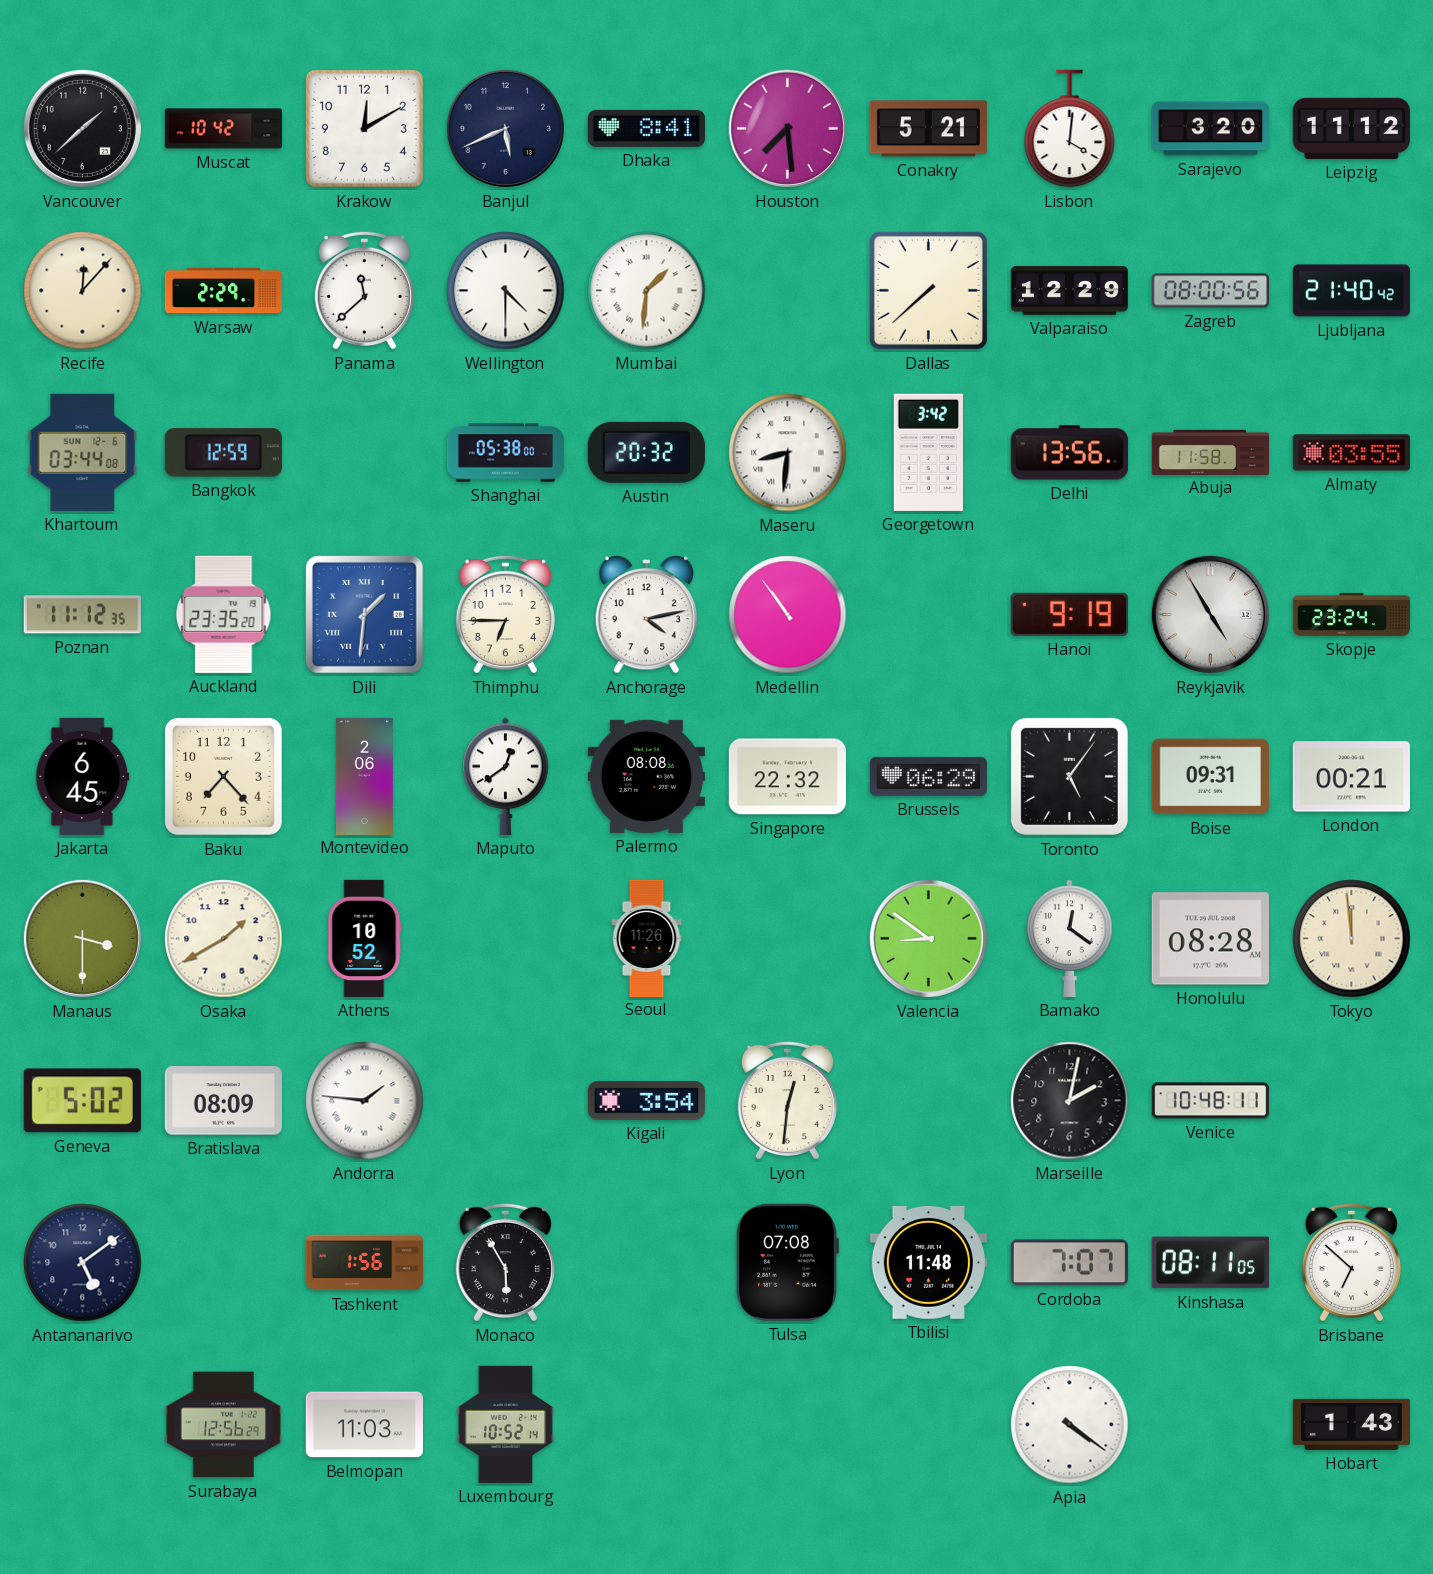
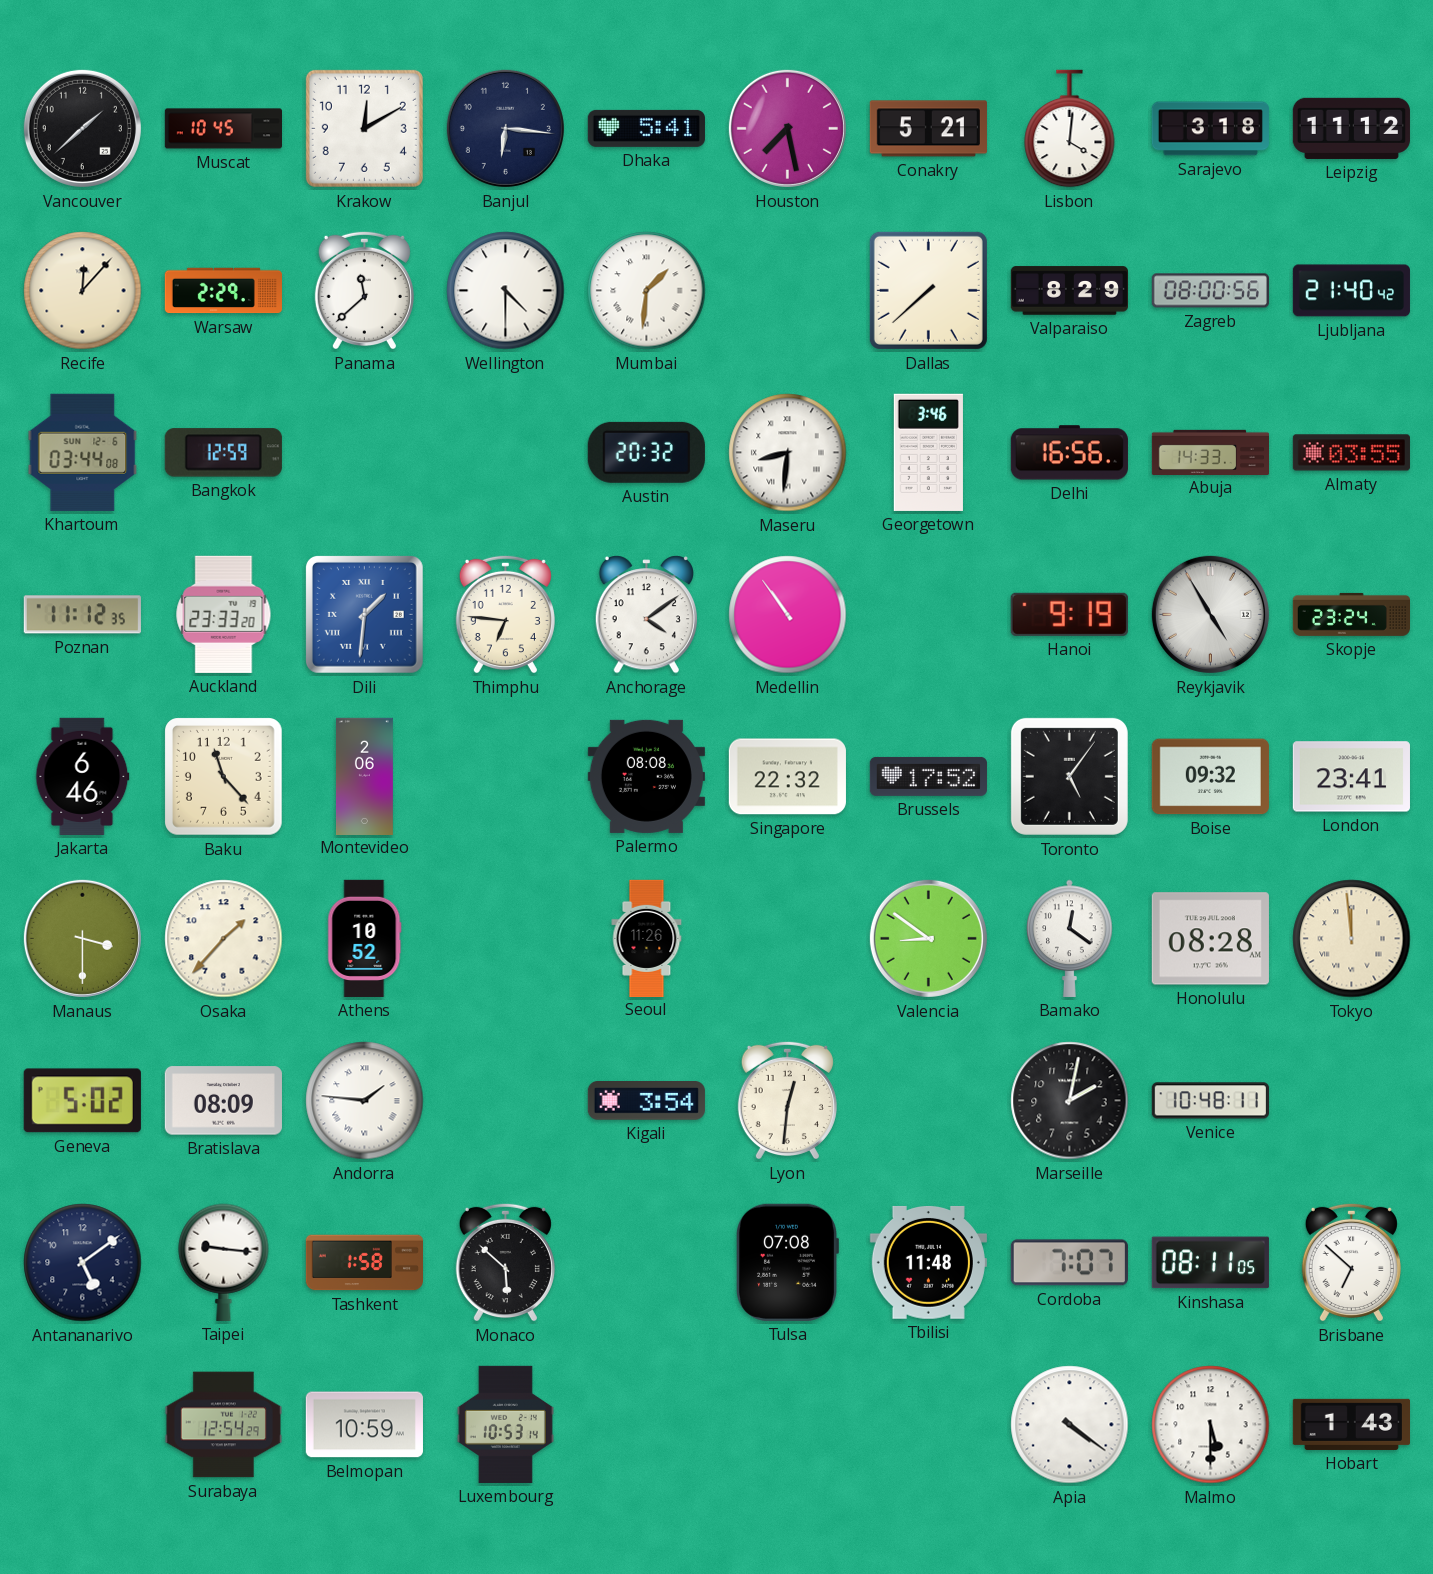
Muscat: 10:42 -> 10:45
Banjul: 5:41 -> 6:16
Dhaka: 8:41 -> 5:41
Houston: 7:29 -> 7:28
Sarajevo: 3:20 -> 3:18
Valparaiso: 12:29 -> 8:29
Shanghai: 05:38 -> none
Georgetown: 3:42 -> 3:46
Delhi: 13:56 -> 16:56
Abuja: 11:58 -> 14:33
Auckland: 23:35 -> 23:33
Thimphu: 6:45 -> 6:46
Anchorage: 4:13 -> 4:09
Jakarta: 6:45 -> 6:46
Baku: 7:23 -> 11:23
Maputo: 12:39 -> none
Brussels: 06:29 -> 17:52
Boise: 09:31 -> 09:32
London: 00:21 -> 23:41
Osaka: 1:40 -> 1:37
Taipei: none -> 9:16
Tashkent: 1:56 -> 1:58
Monaco: 5:55 -> 5:52
Surabaya: 12:56 -> 12:54
Belmopan: 11:03 -> 10:59
Luxembourg: 10:52 -> 10:53
Malmo: none -> 5:30
